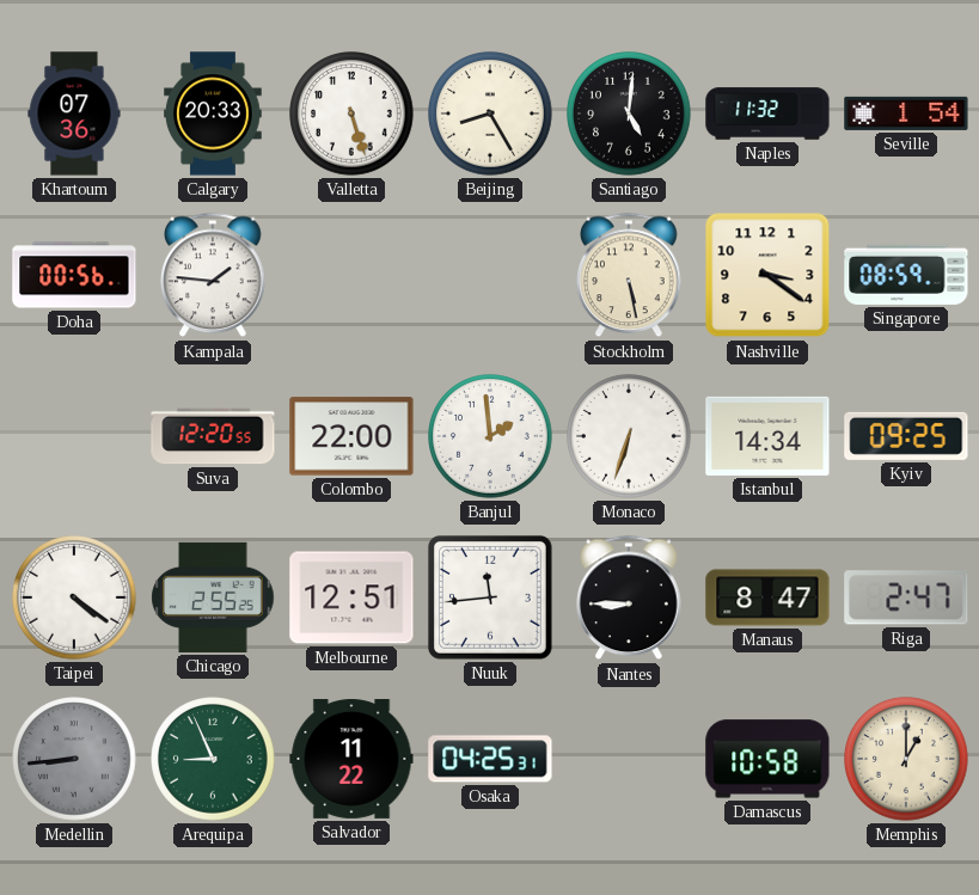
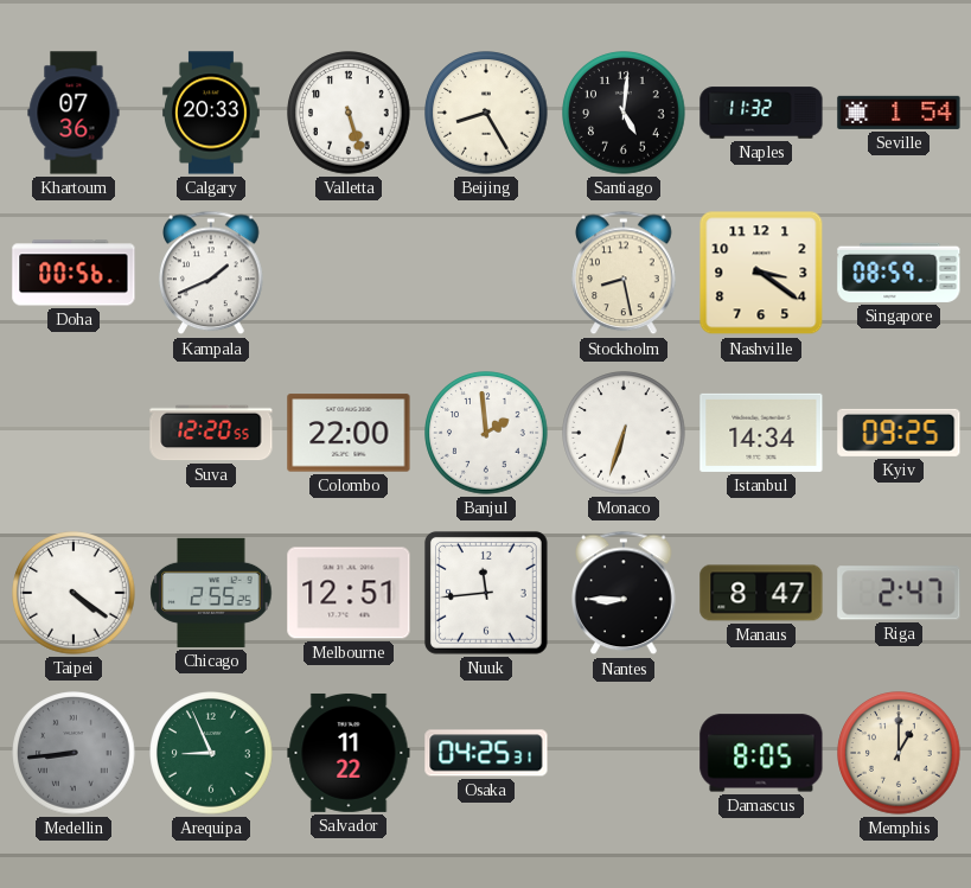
Kampala: 1:46 -> 1:41
Stockholm: 5:28 -> 8:28
Damascus: 10:58 -> 8:05
